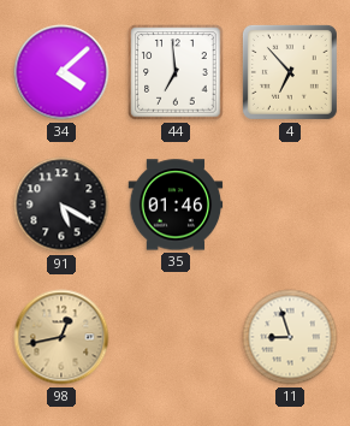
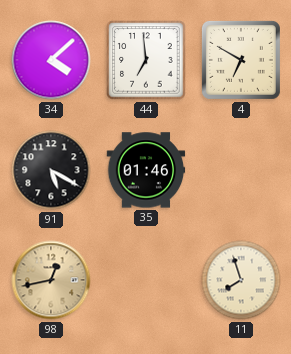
4: 6:53 -> 6:50
11: 8:57 -> 7:57
